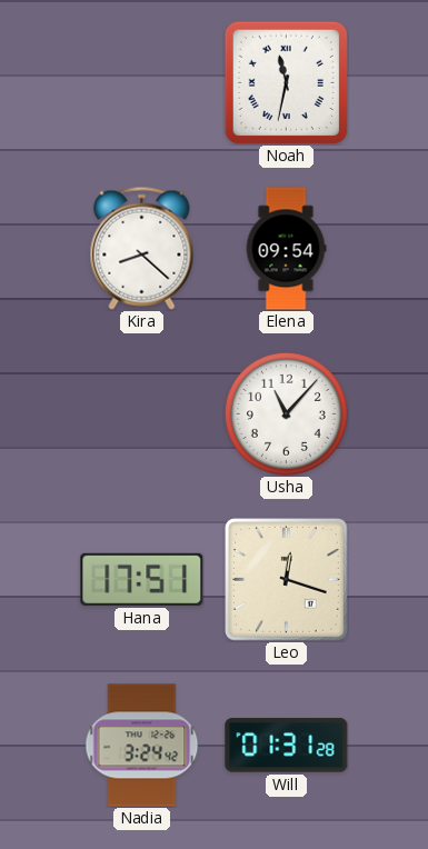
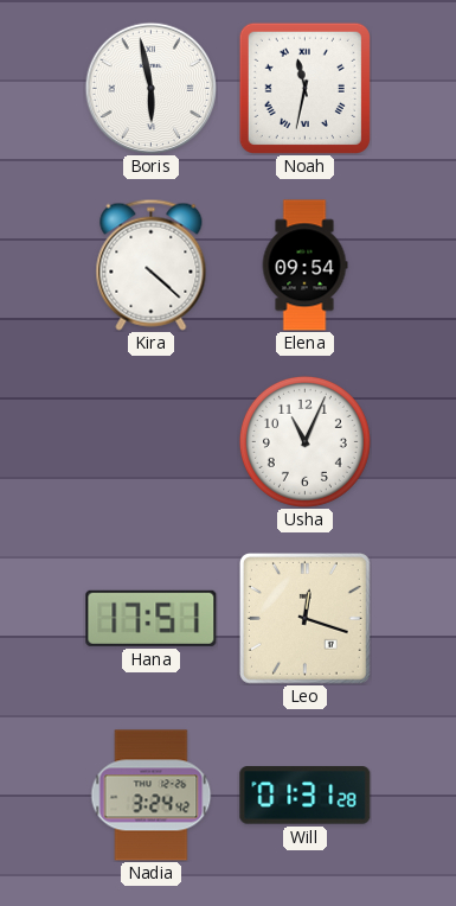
Boris: none -> 5:58
Kira: 8:22 -> 4:22
Usha: 11:07 -> 11:04
